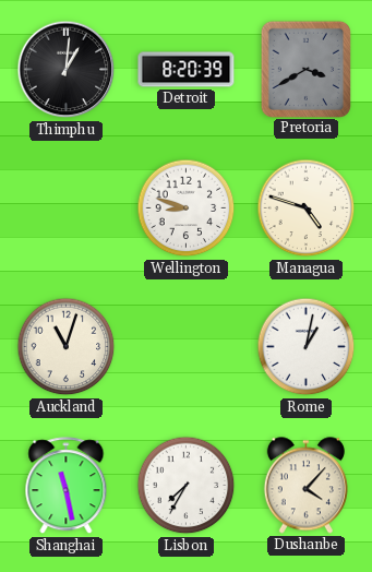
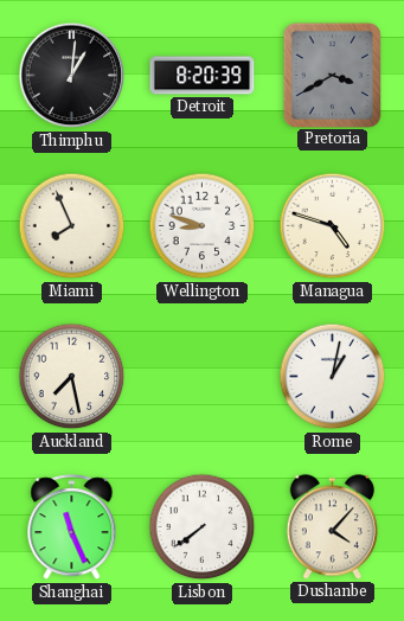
Miami: none -> 7:56
Auckland: 11:03 -> 7:28
Shanghai: 11:28 -> 11:26
Lisbon: 7:35 -> 7:39
